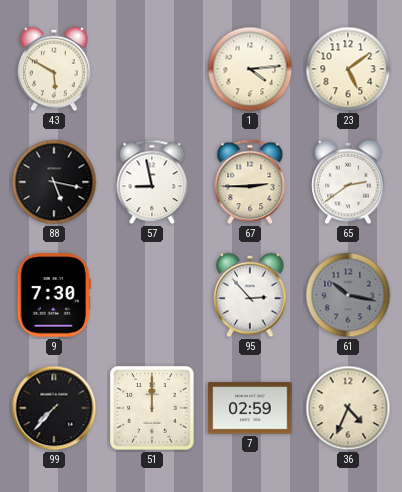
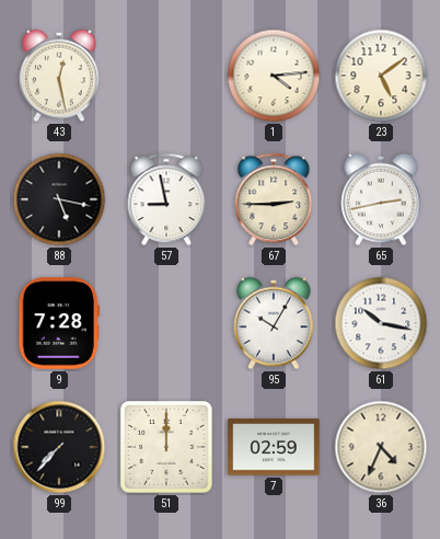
43: 5:50 -> 12:28
65: 2:39 -> 2:43
9: 7:30 -> 7:28
95: 2:53 -> 10:05
61 dial: grey -> white
